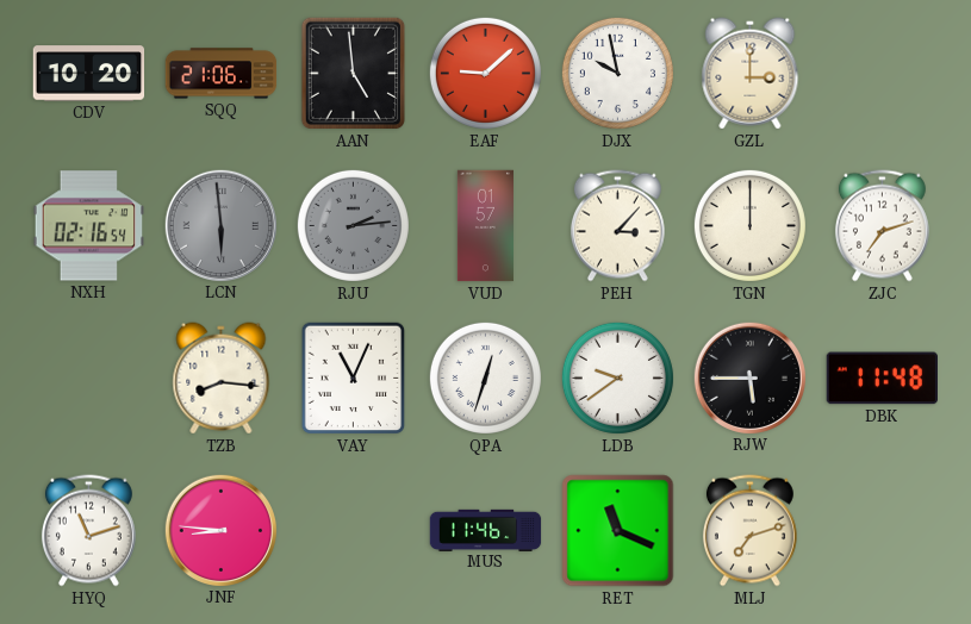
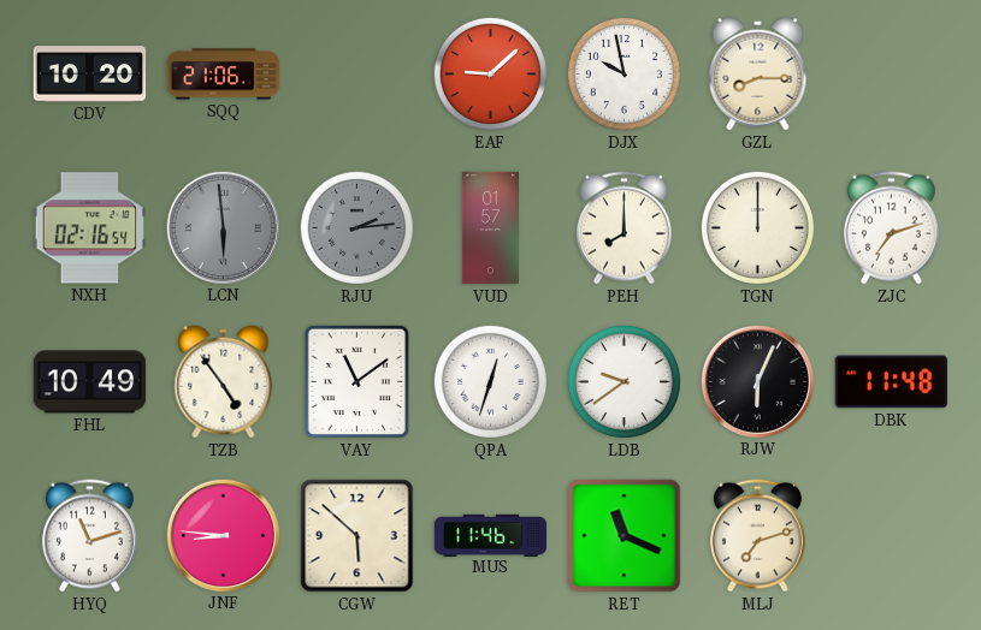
AAN: 4:59 -> none
GZL: 3:00 -> 8:15
PEH: 3:07 -> 8:00
FHL: none -> 10:49
TZB: 8:16 -> 4:54
VAY: 11:04 -> 11:09
RJW: 5:45 -> 6:04
CGW: none -> 5:52
